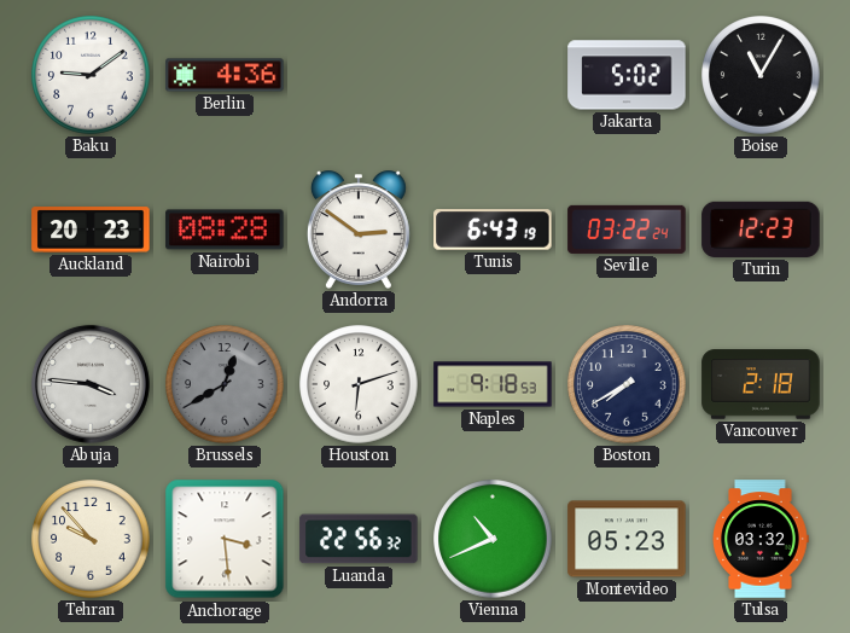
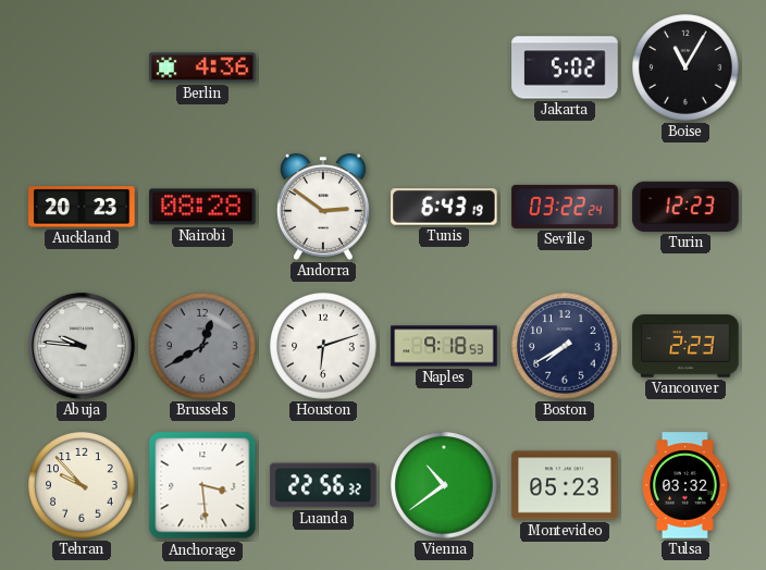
Baku: 9:09 -> none
Abuja: 3:46 -> 9:46
Vancouver: 2:18 -> 2:23
Vienna: 10:41 -> 10:39
